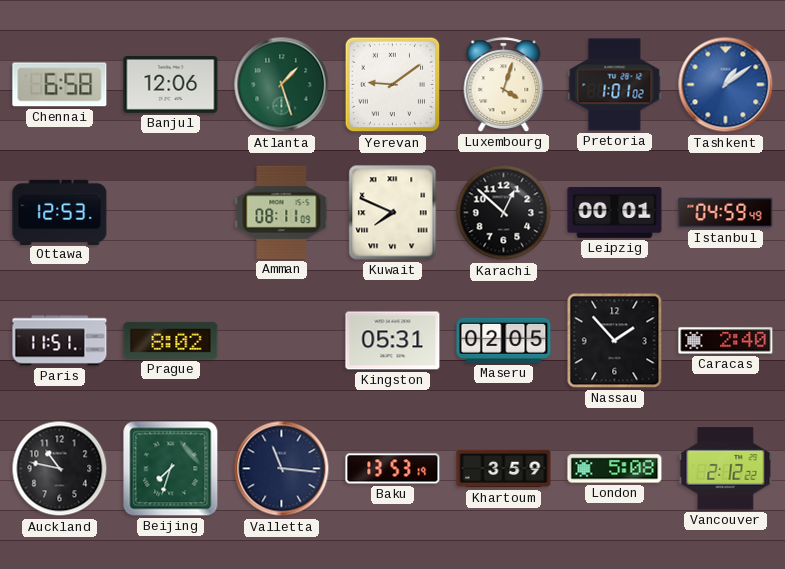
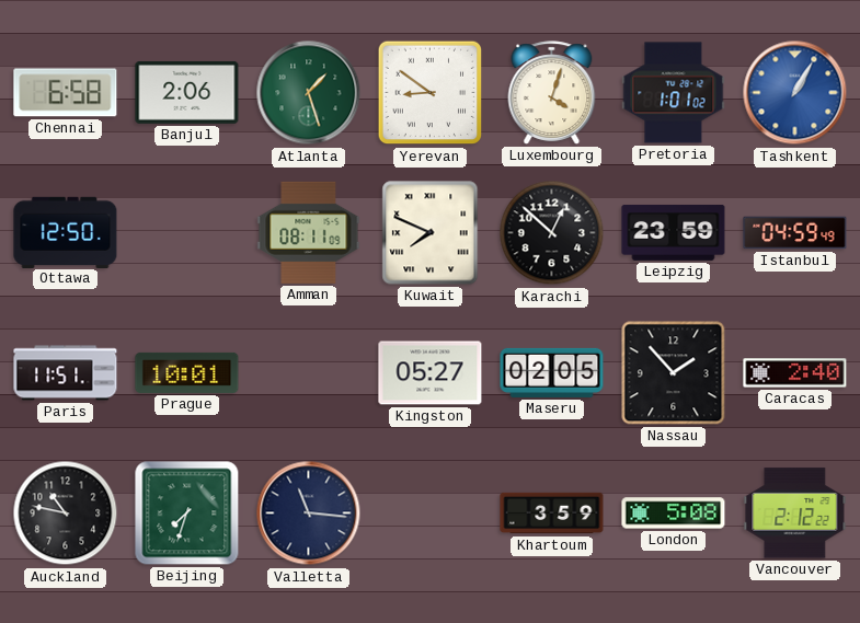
Banjul: 12:06 -> 2:06
Yerevan: 9:09 -> 8:51
Tashkent: 1:09 -> 1:05
Ottawa: 12:53 -> 12:50
Leipzig: 00:01 -> 23:59
Prague: 8:02 -> 10:01
Kingston: 05:31 -> 05:27
Baku: 13:53 -> none
